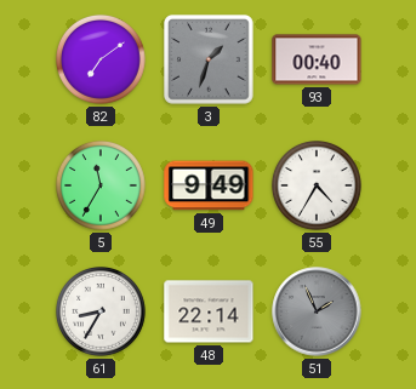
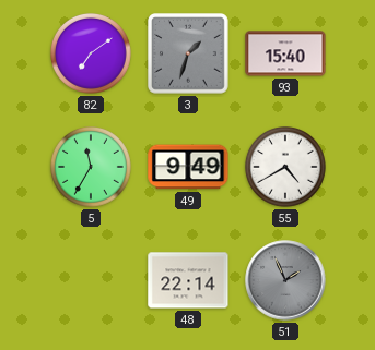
93: 00:40 -> 15:40
55: 4:35 -> 4:40
61: 8:35 -> none
